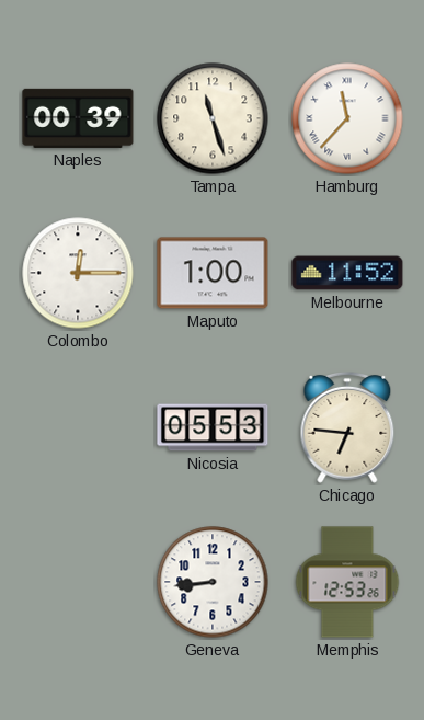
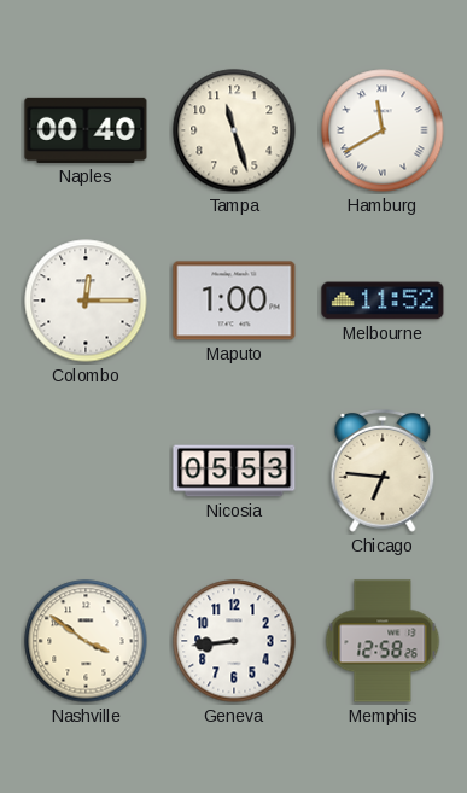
Naples: 00:39 -> 00:40
Hamburg: 11:37 -> 11:40
Nashville: none -> 3:51
Memphis: 12:53 -> 12:58
